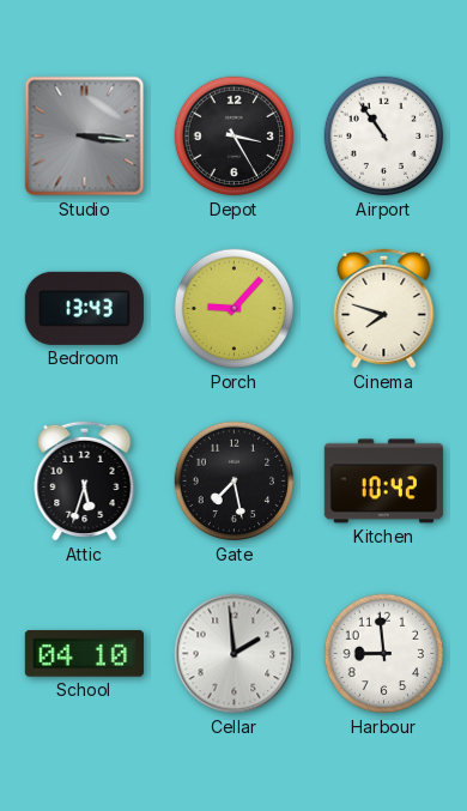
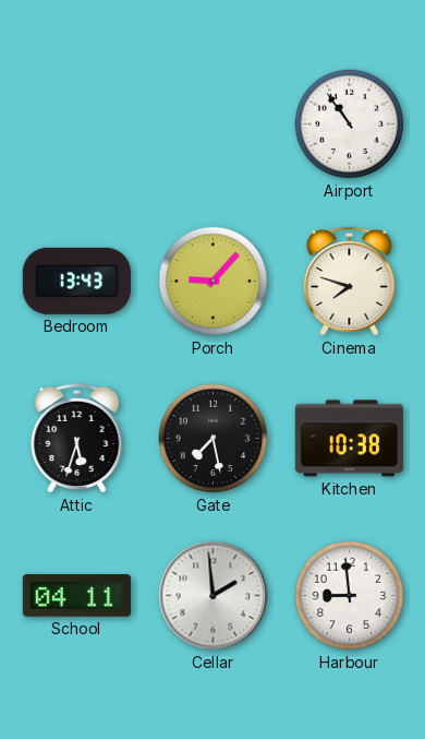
Studio: 3:16 -> none
Depot: 3:25 -> none
Kitchen: 10:42 -> 10:38
School: 04:10 -> 04:11
